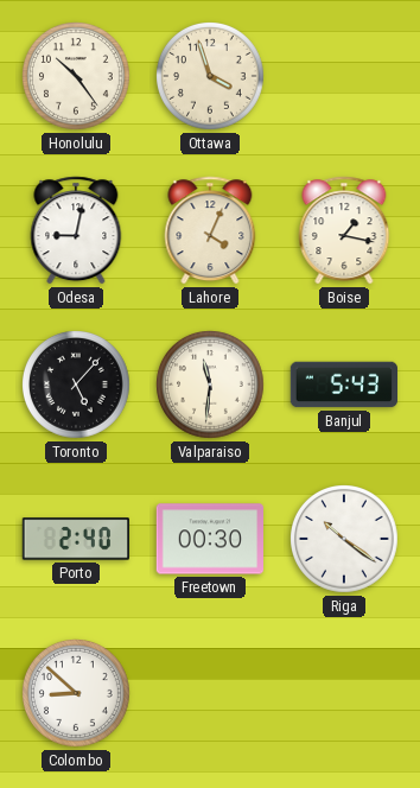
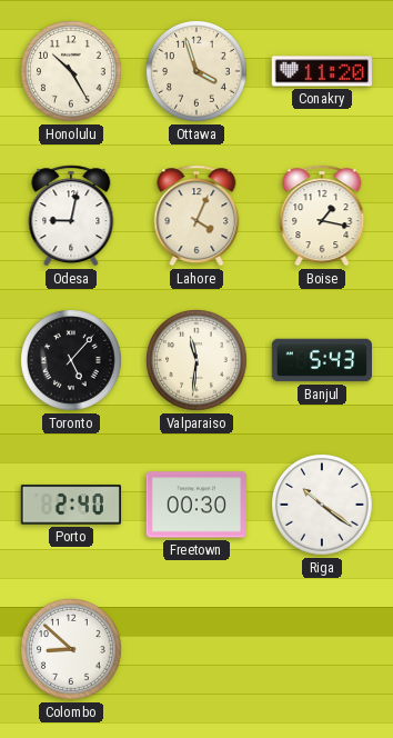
Honolulu: 10:24 -> 10:25
Conakry: none -> 11:20
